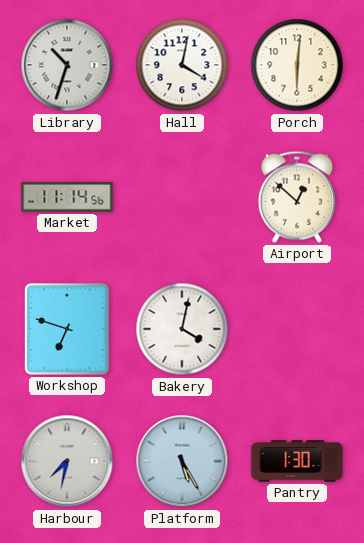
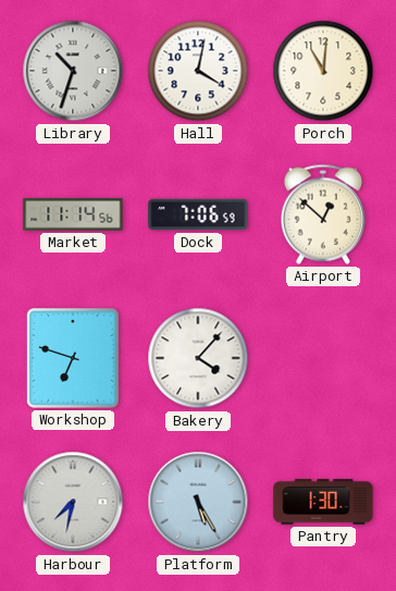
Porch: 6:01 -> 11:01
Dock: none -> 7:06
Bakery: 4:02 -> 4:07
